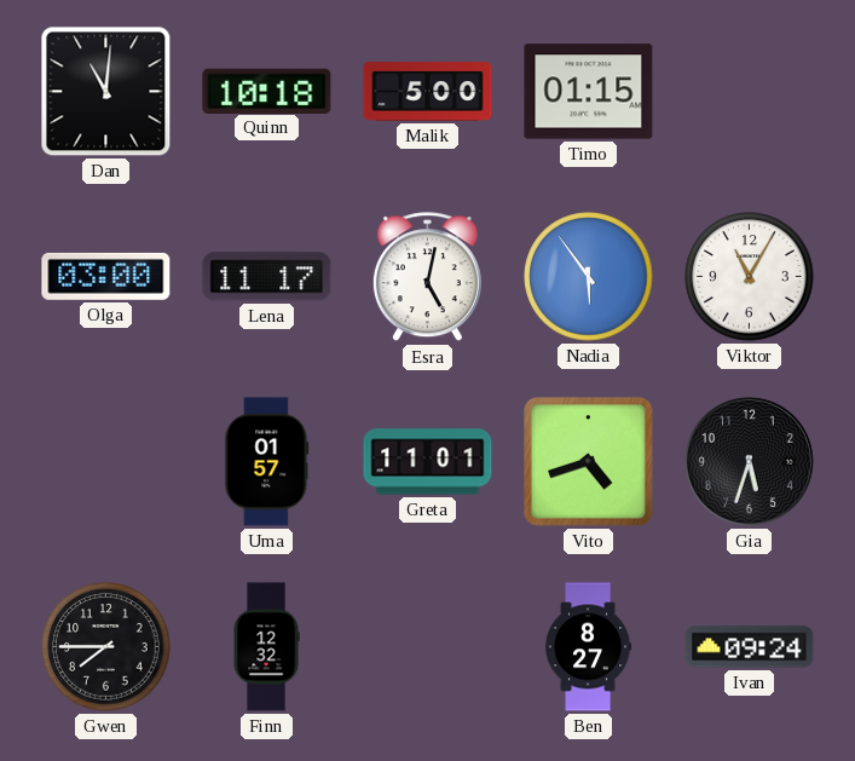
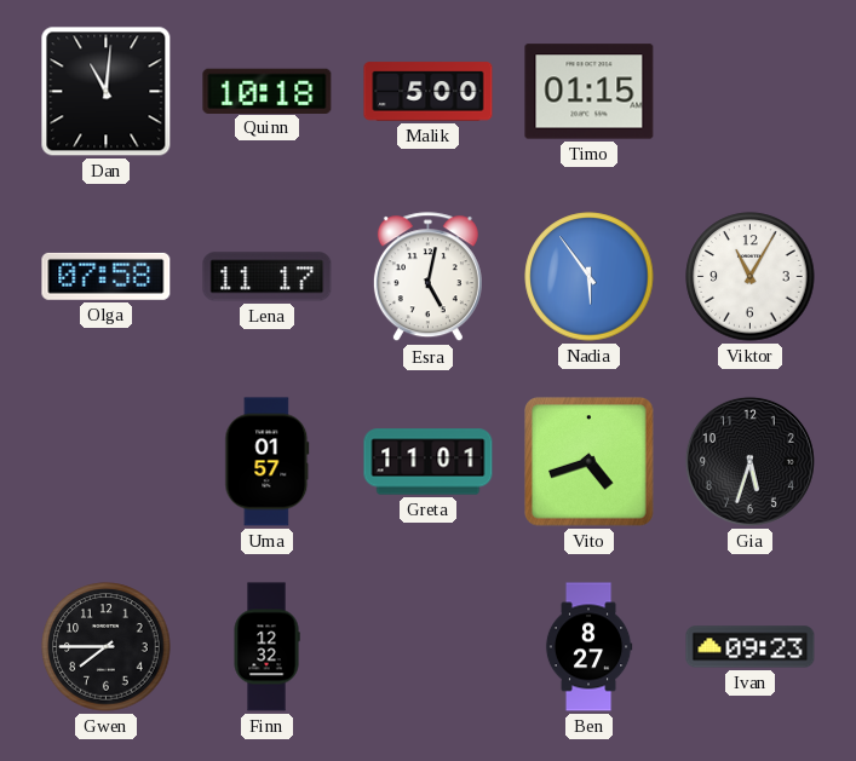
Olga: 03:00 -> 07:58
Ivan: 09:24 -> 09:23
